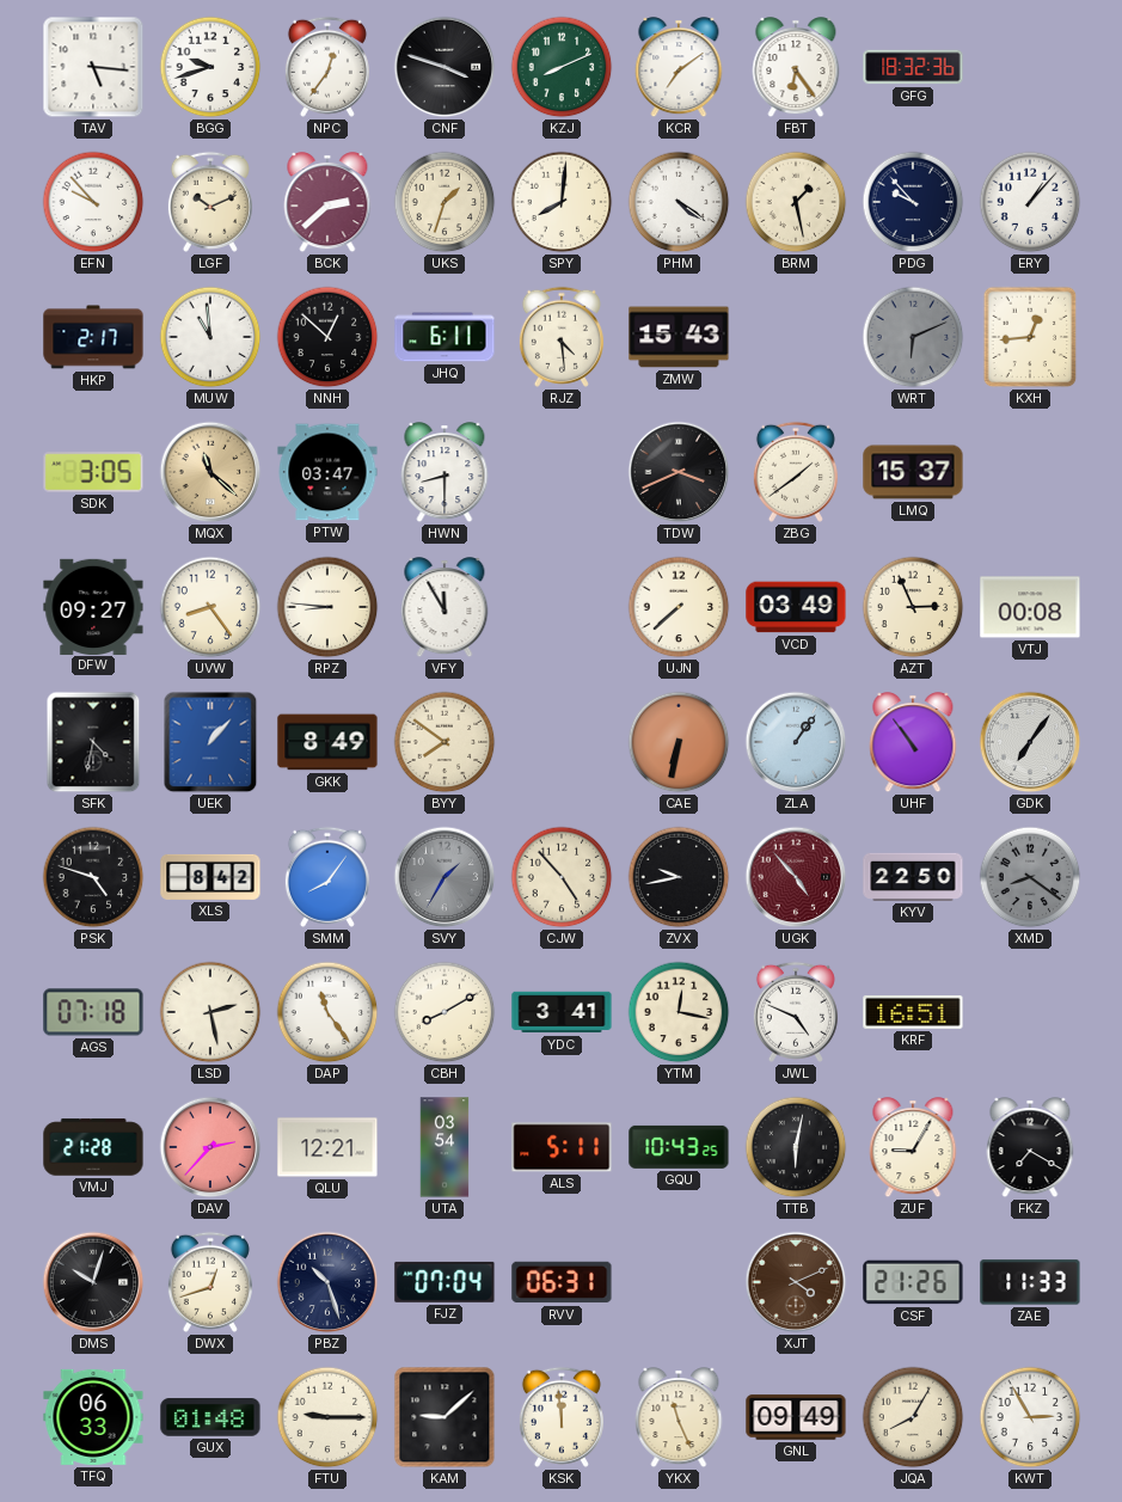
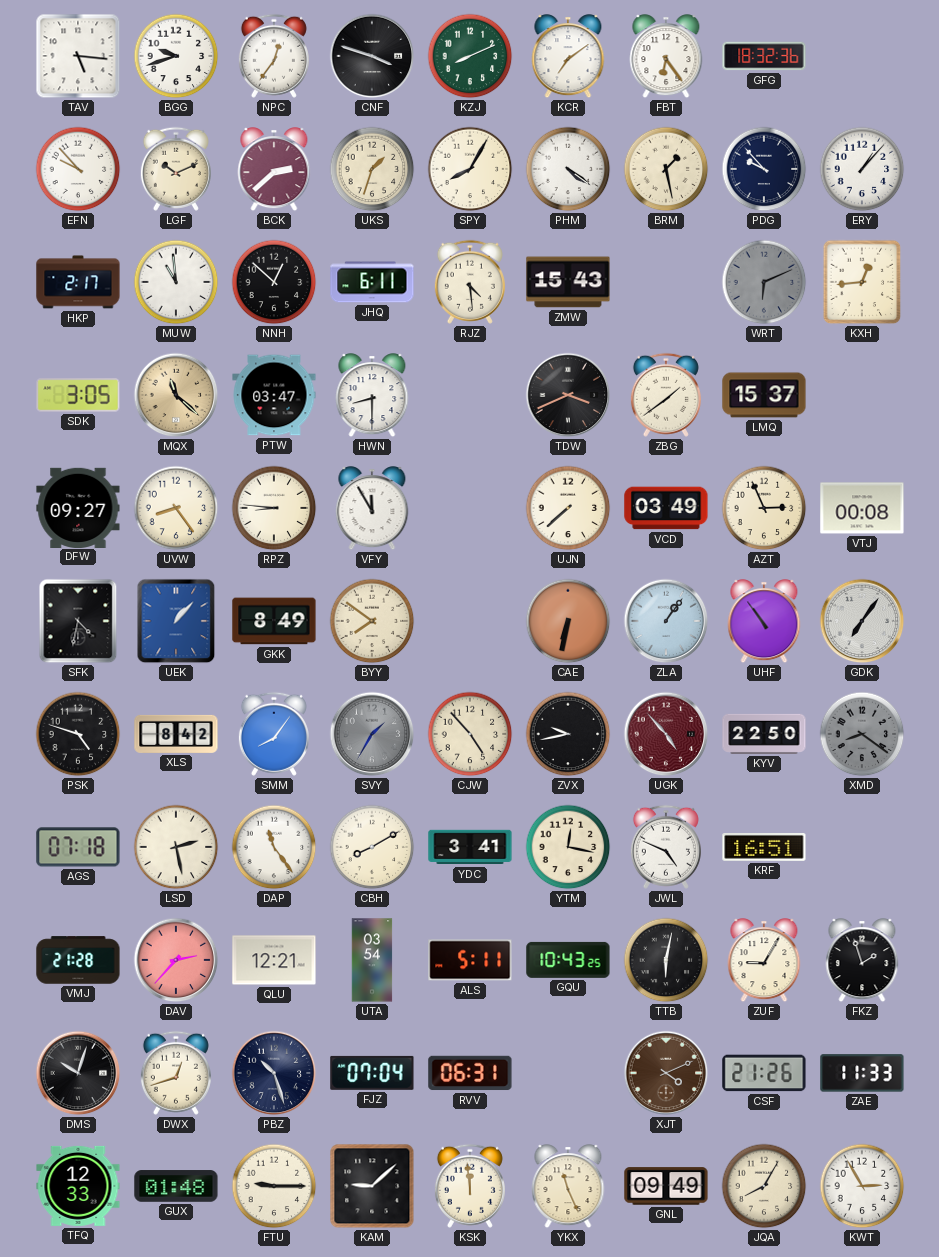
SPY: 8:01 -> 8:05
FKZ: 7:20 -> 1:57
TFQ: 06:33 -> 12:33
